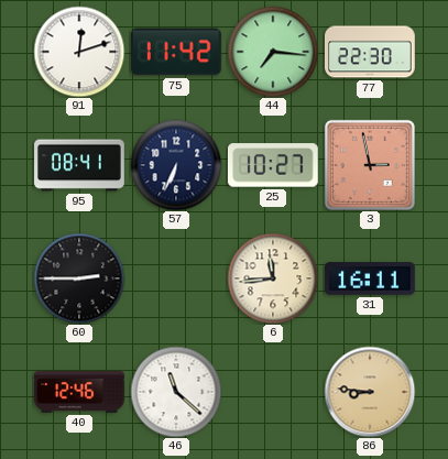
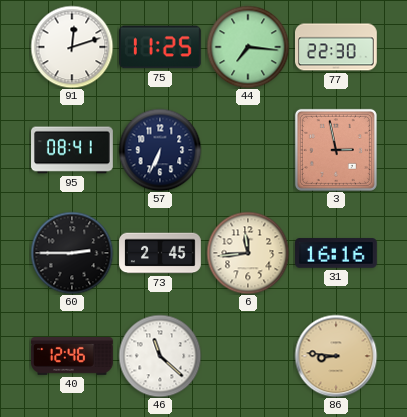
75: 11:42 -> 11:25
25: 10:27 -> none
73: none -> 2:45
31: 16:11 -> 16:16
